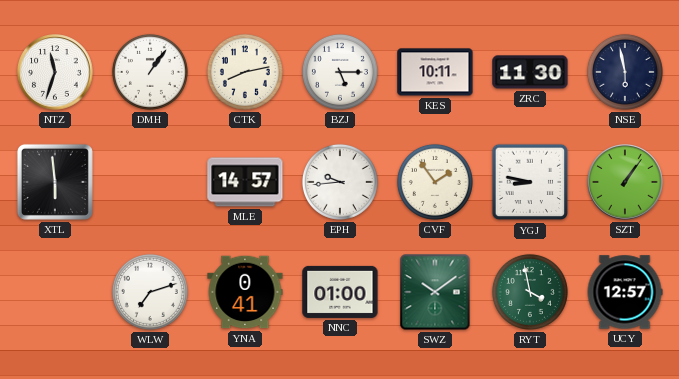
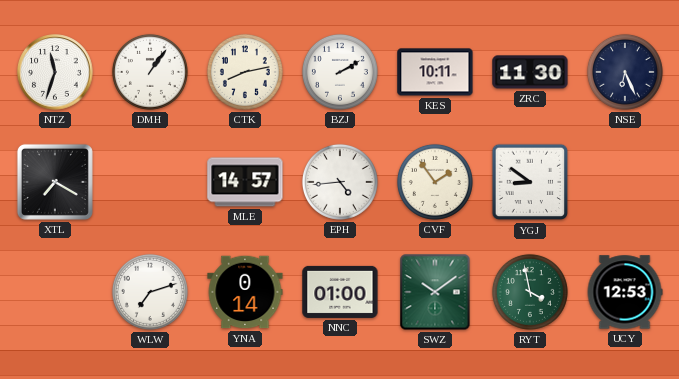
BZJ: 5:15 -> 2:10
NSE: 5:58 -> 6:26
XTL: 5:59 -> 7:20
EPH: 9:44 -> 4:44
YGJ: 8:47 -> 8:51
SZT: 1:06 -> none
YNA: 0:41 -> 0:14
UCY: 12:57 -> 12:53
